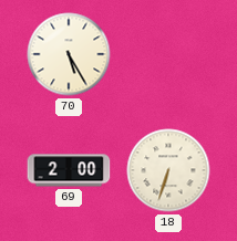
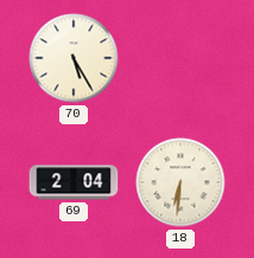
69: 2:00 -> 2:04
18: 6:33 -> 6:31
